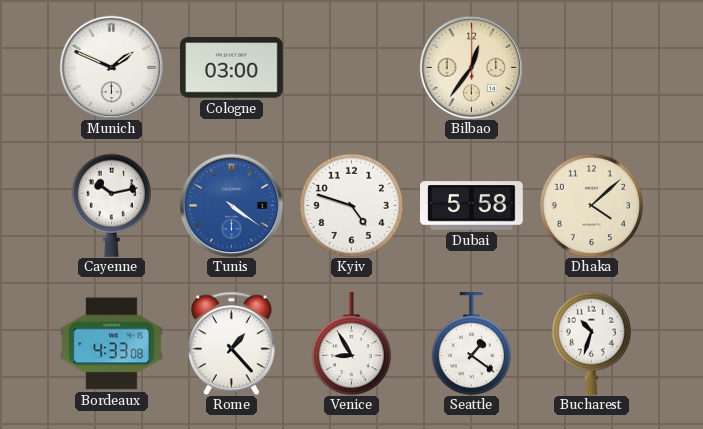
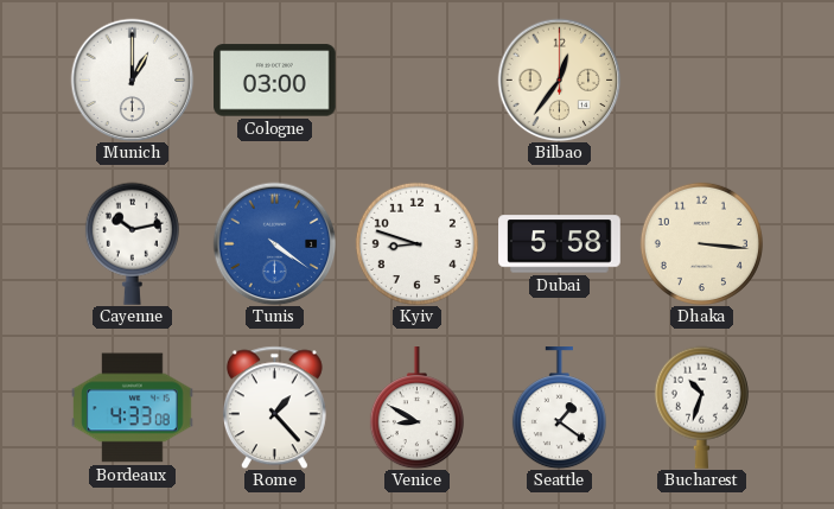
Munich: 1:49 -> 1:00
Kyiv: 4:48 -> 8:48
Dhaka: 4:08 -> 3:16
Venice: 8:55 -> 8:50
